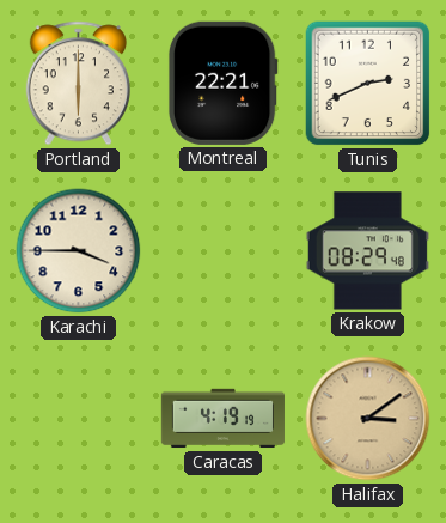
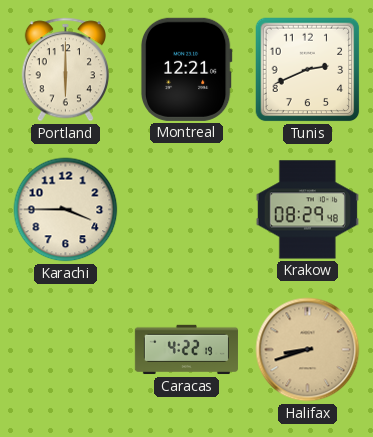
Montreal: 22:21 -> 12:21
Caracas: 4:19 -> 4:22
Halifax: 3:09 -> 8:42
